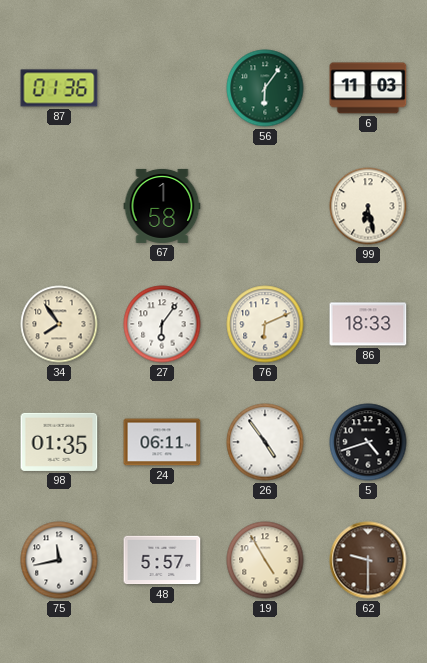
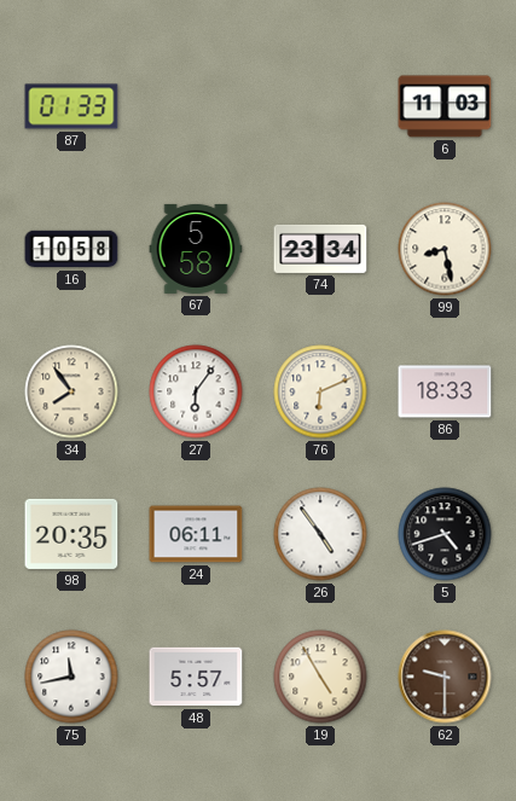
87: 01:36 -> 01:33
56: 6:06 -> none
16: none -> 10:58
67: 1:58 -> 5:58
74: none -> 23:34
99: 6:28 -> 8:28
98: 01:35 -> 20:35
